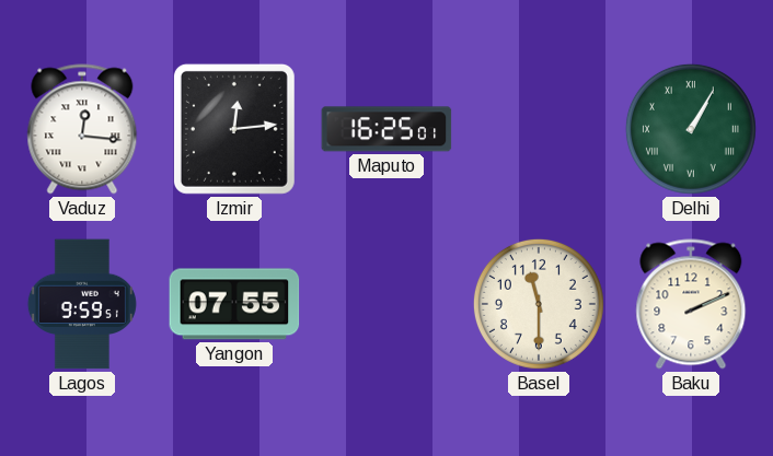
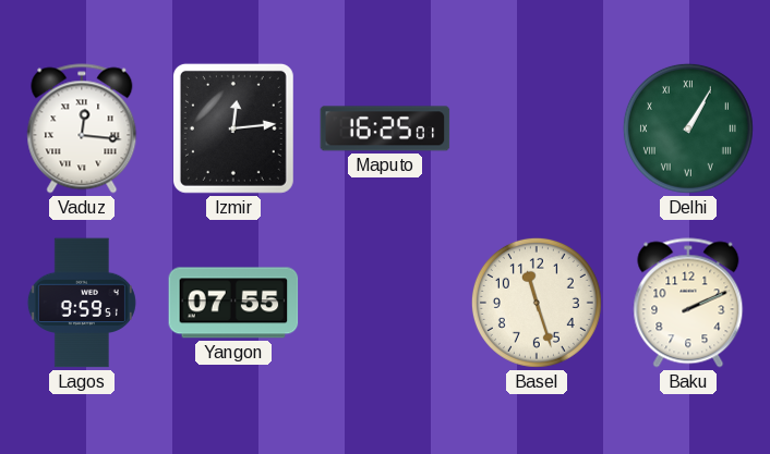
Basel: 11:30 -> 11:27
